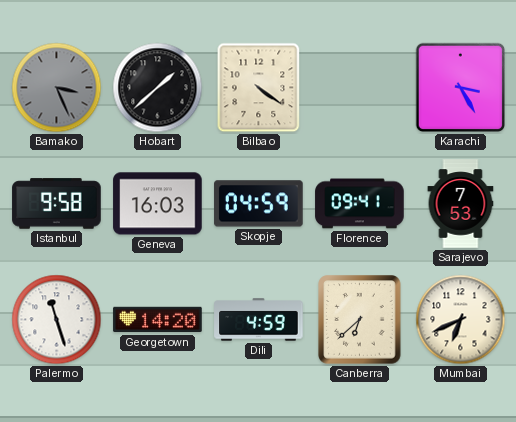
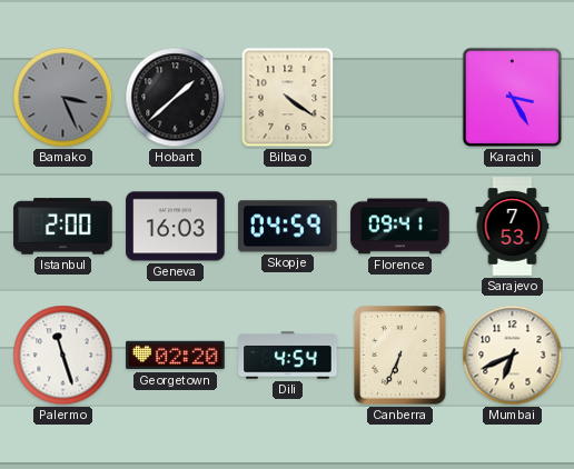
Istanbul: 9:58 -> 2:00
Georgetown: 14:20 -> 02:20
Dili: 4:59 -> 4:54
Canberra: 6:38 -> 6:34
